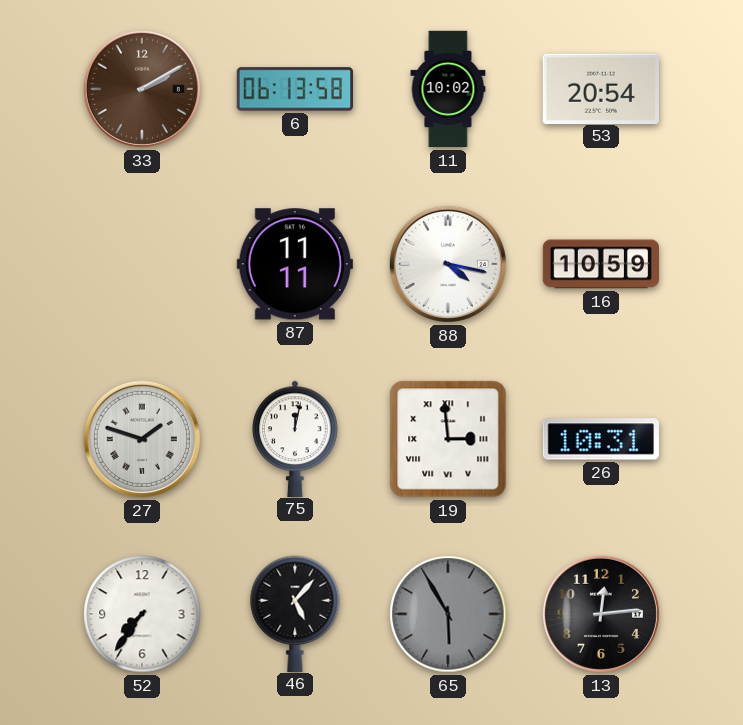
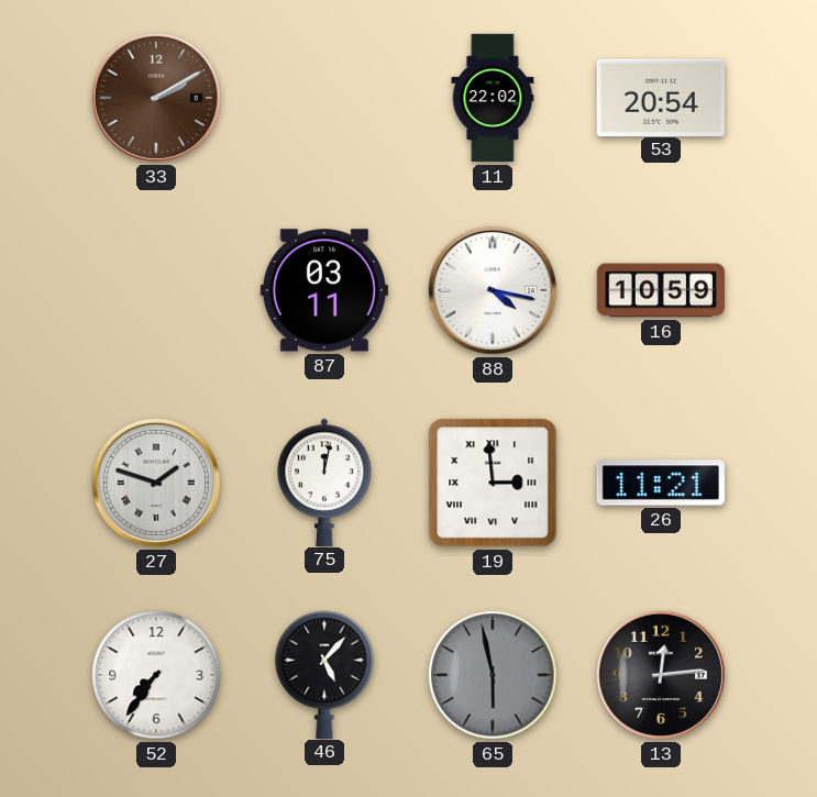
6: 06:13 -> none
11: 10:02 -> 22:02
87: 11:11 -> 03:11
26: 10:31 -> 11:21
65: 5:55 -> 5:58
